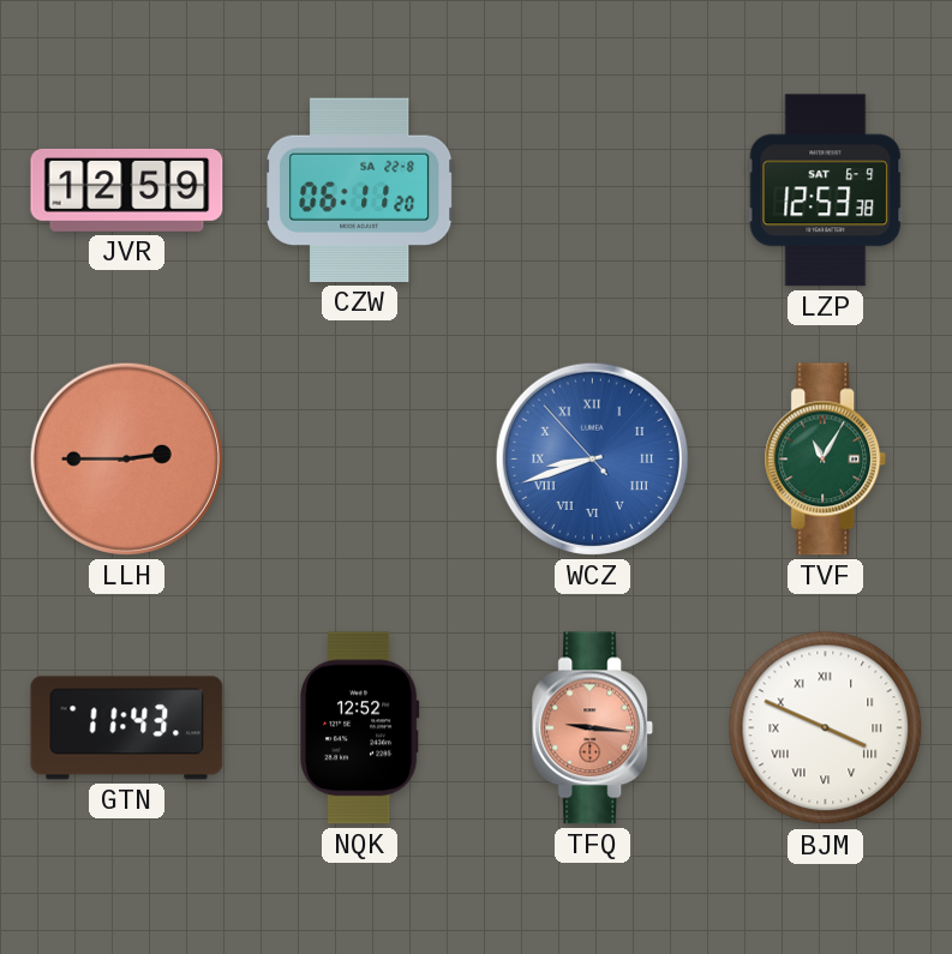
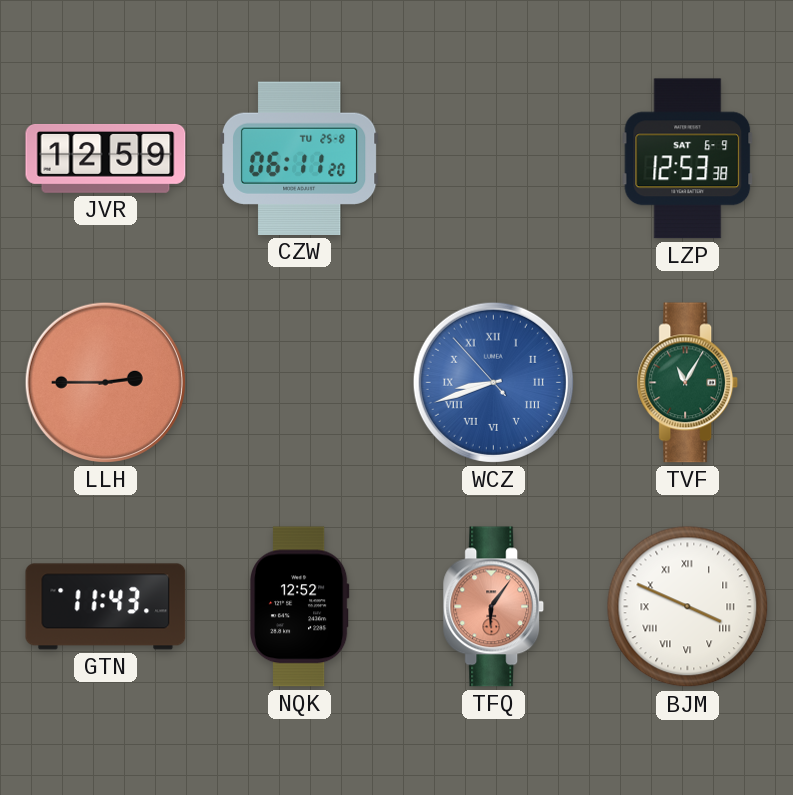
CZW date: SA 22-8 -> TU 25-8
TFQ: 9:16 -> 6:06
